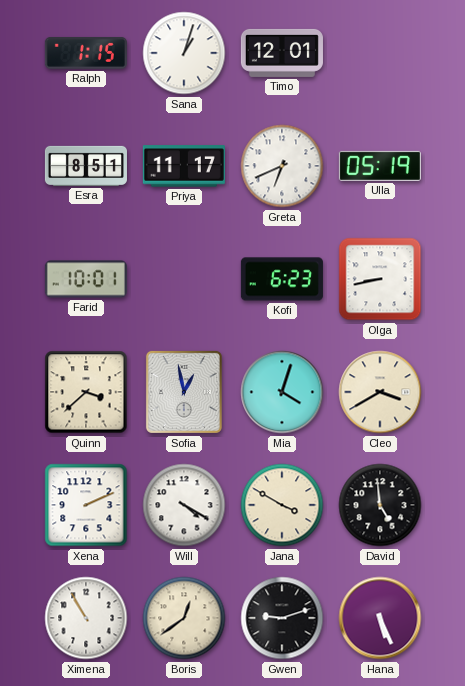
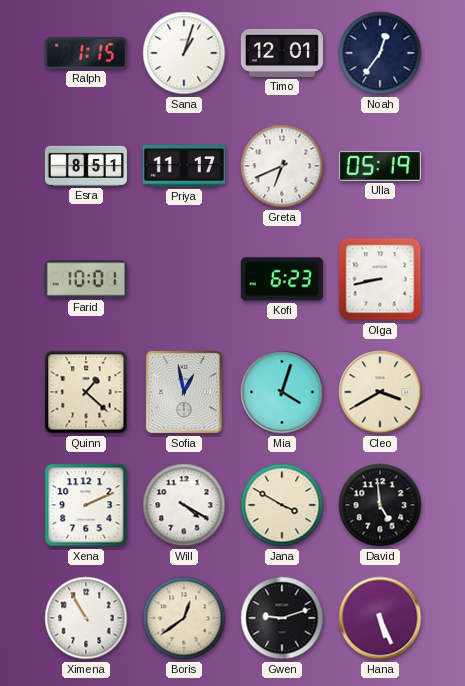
Noah: none -> 12:36
Quinn: 3:38 -> 1:22
